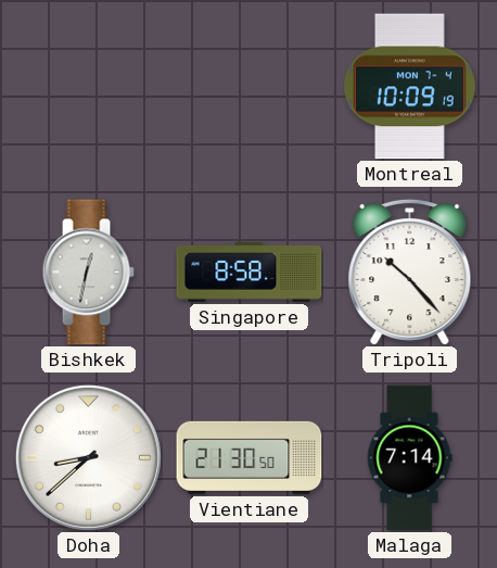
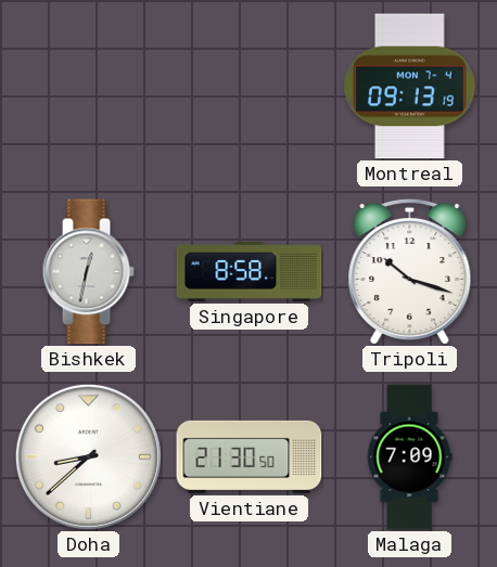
Montreal: 10:09 -> 09:13
Tripoli: 10:23 -> 10:18
Malaga: 7:14 -> 7:09
